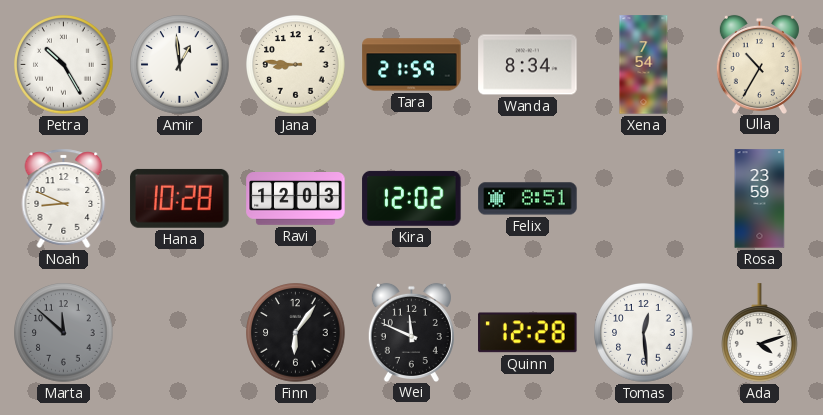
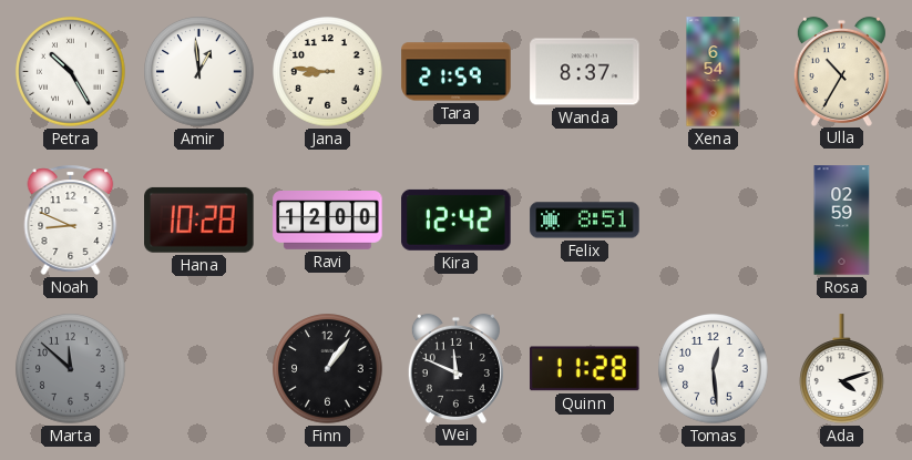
Wanda: 8:34 -> 8:37
Xena: 7:54 -> 6:54
Ravi: 12:03 -> 12:00
Kira: 12:02 -> 12:42
Rosa: 23:59 -> 02:59
Finn: 6:06 -> 1:06
Quinn: 12:28 -> 11:28
